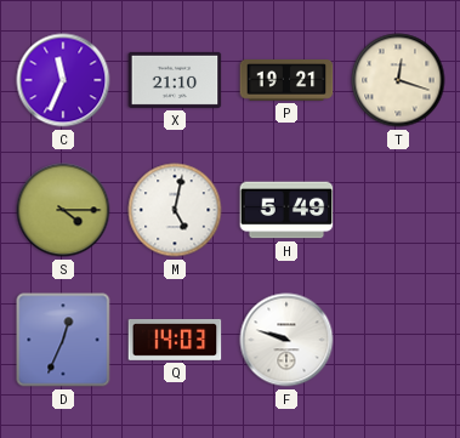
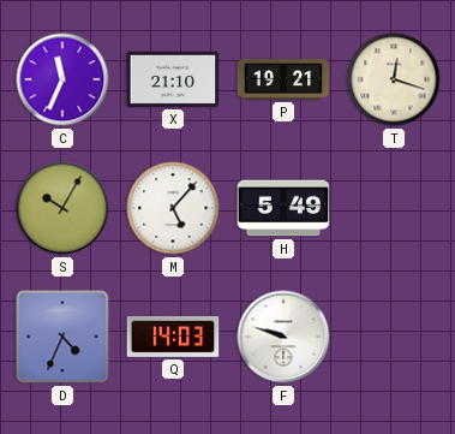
S: 4:15 -> 10:05
M: 5:02 -> 5:07
D: 12:34 -> 4:34
